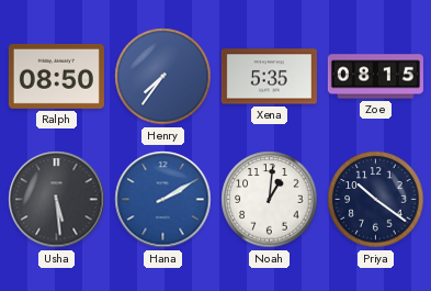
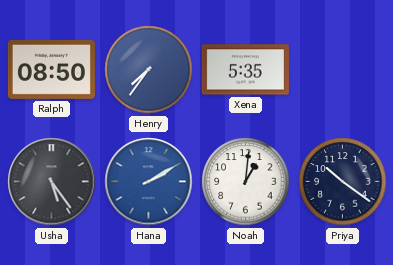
Zoe: 08:15 -> none
Usha: 5:29 -> 5:24
